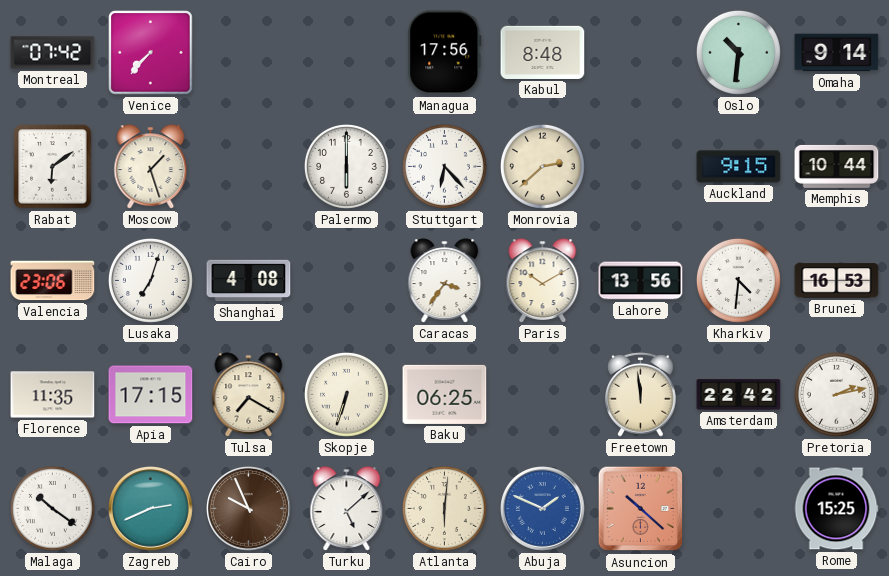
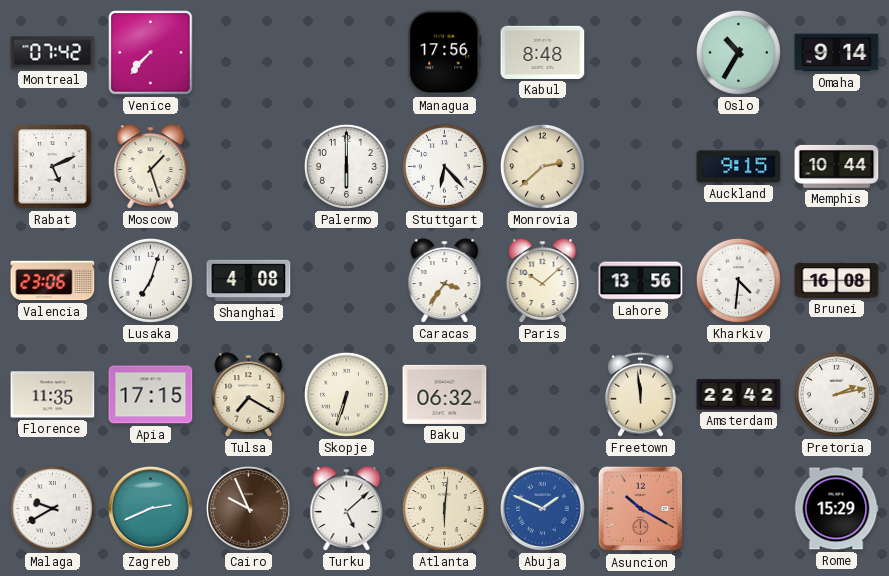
Oslo: 10:31 -> 10:35
Rabat: 6:09 -> 5:11
Paris: 10:10 -> 10:08
Brunei: 16:53 -> 16:08
Baku: 06:25 -> 06:32
Malaga: 10:21 -> 9:40
Asuncion: 10:22 -> 10:20
Rome: 15:25 -> 15:29
